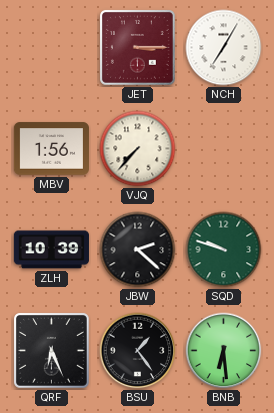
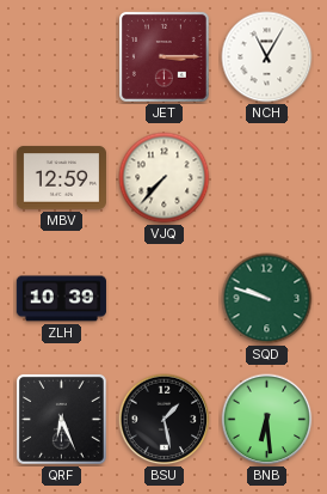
NCH: 7:05 -> 11:05
MBV: 1:56 -> 12:59
JBW: 2:22 -> none
BSU: 1:24 -> 1:28
